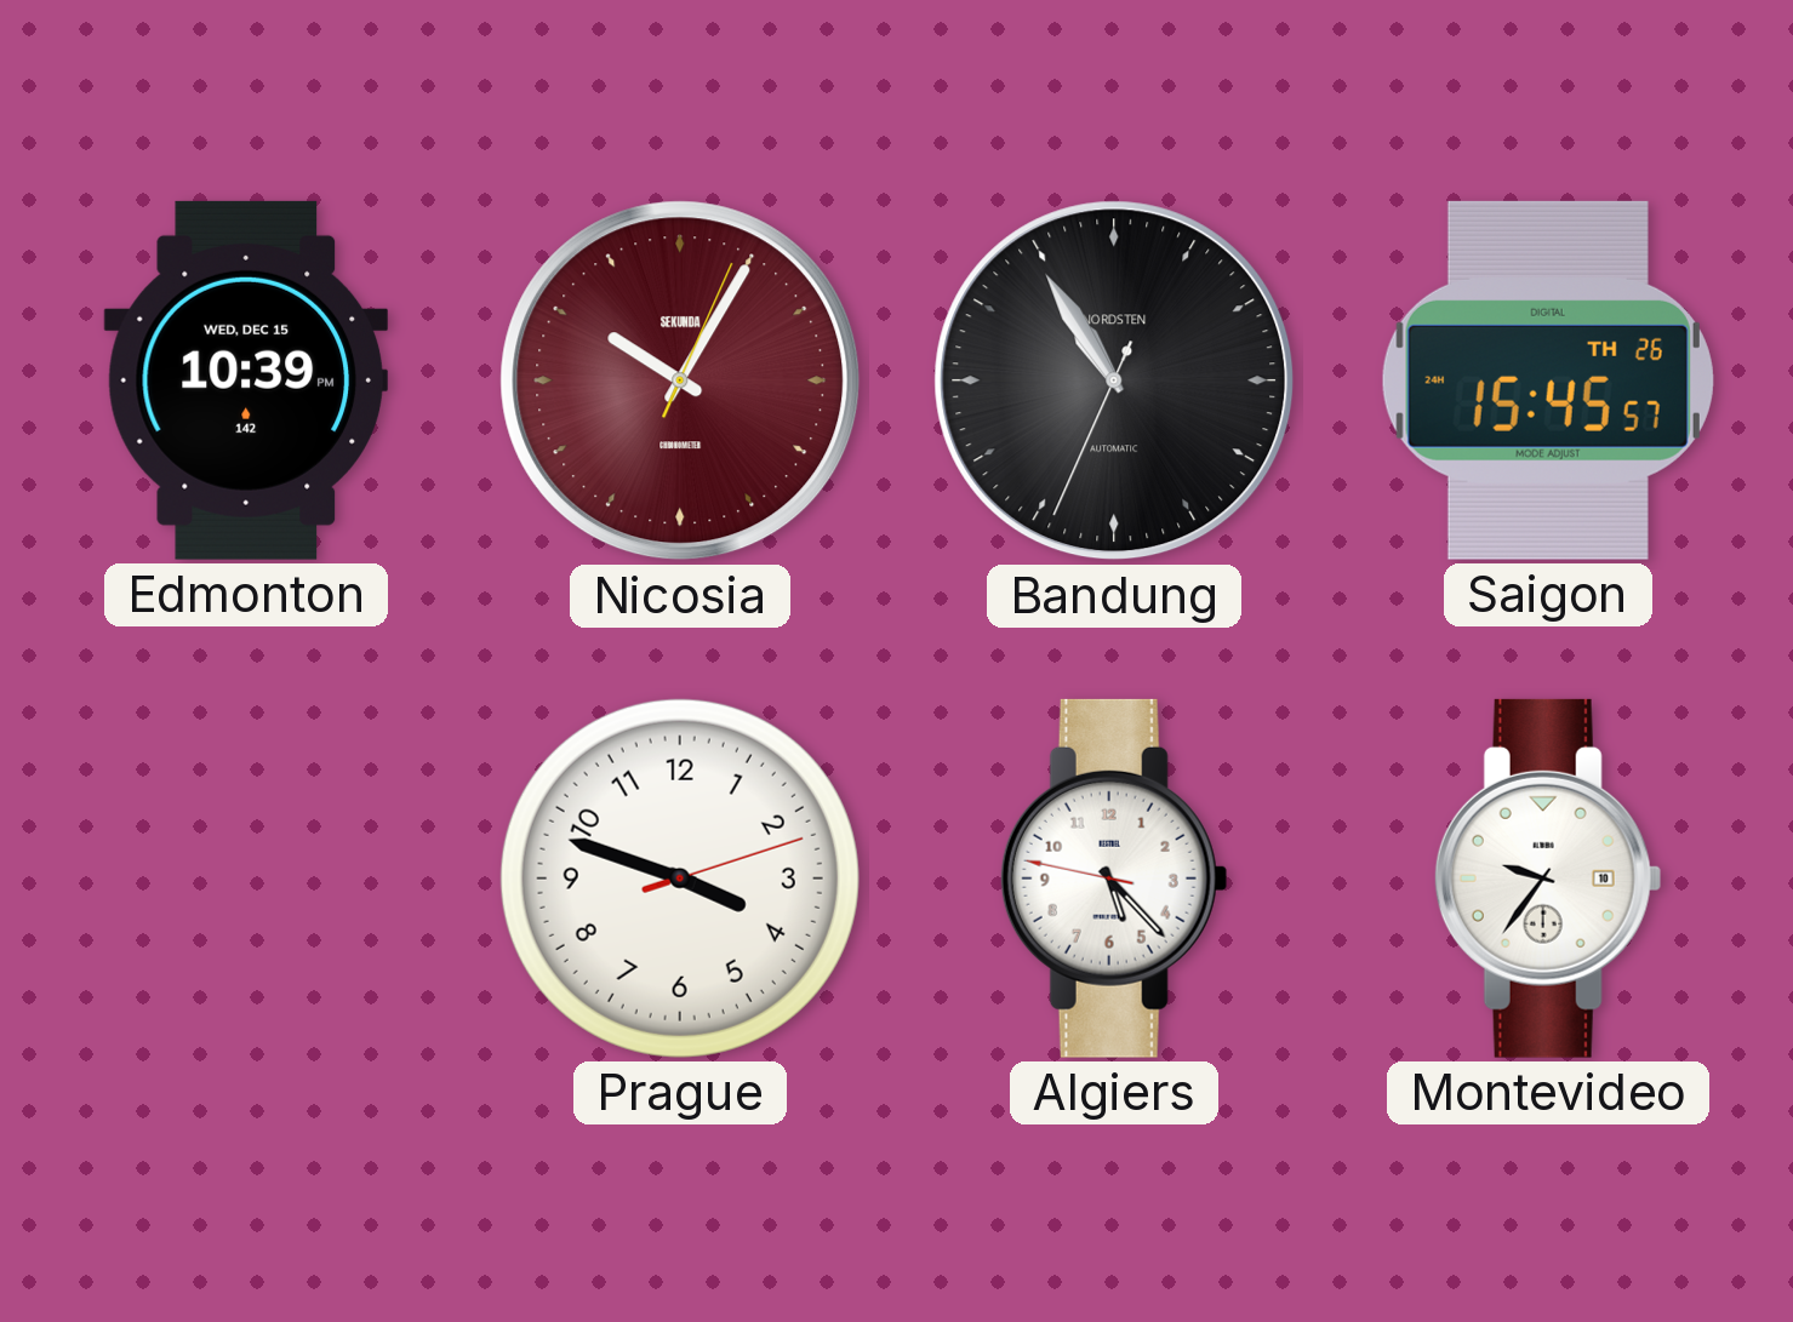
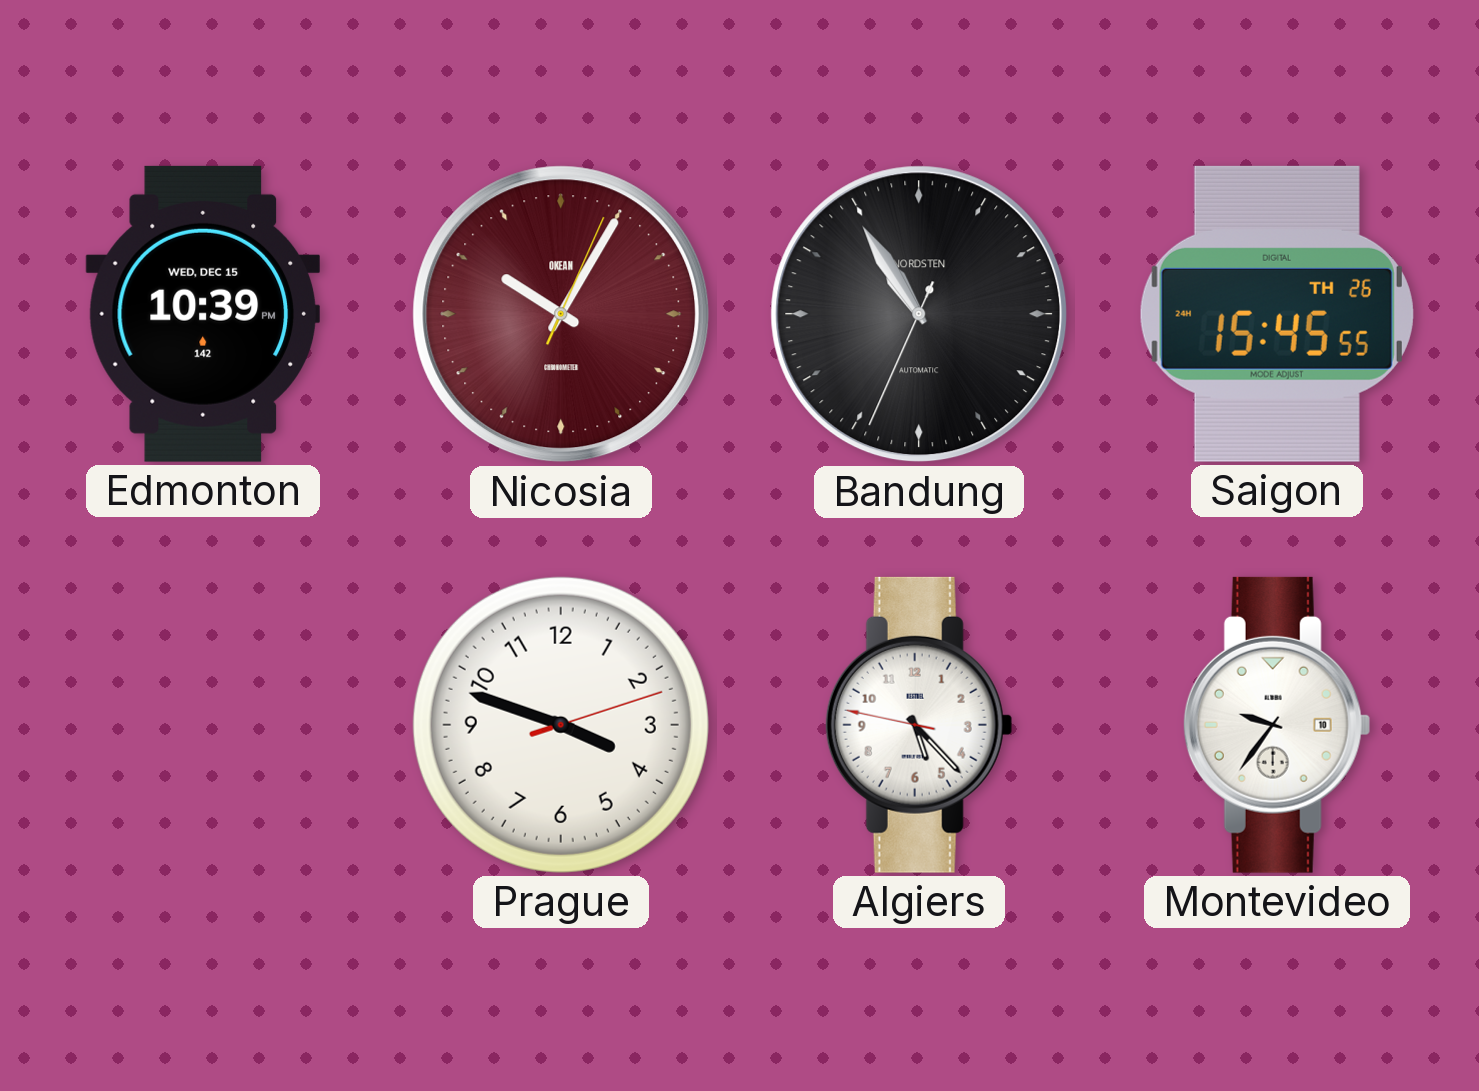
Nicosia brand: SEKUNDA -> OKEAN
Saigon: 15:45:57 -> 15:45:55
